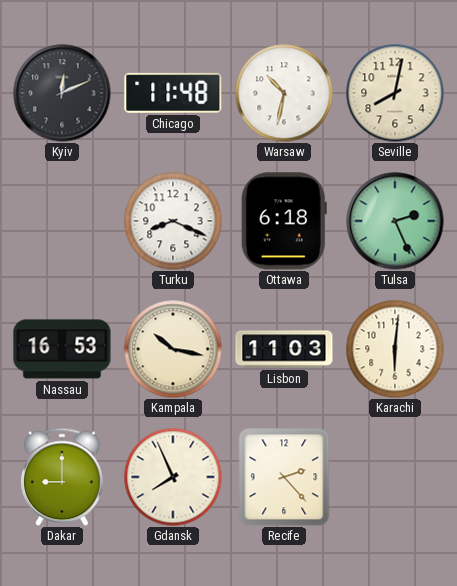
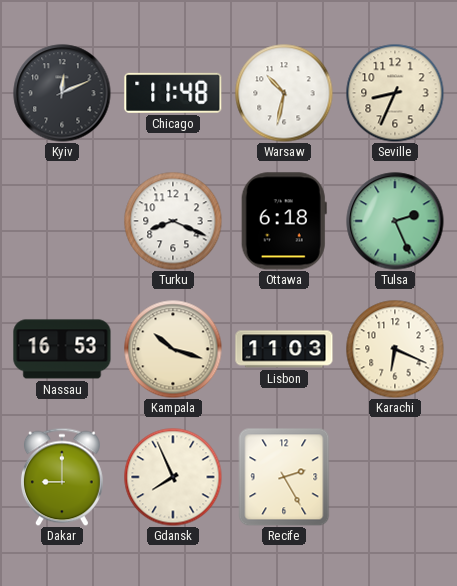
Seville: 8:02 -> 8:34
Kampala: 10:17 -> 10:18
Karachi: 6:01 -> 6:19
Recife: 2:23 -> 2:25
